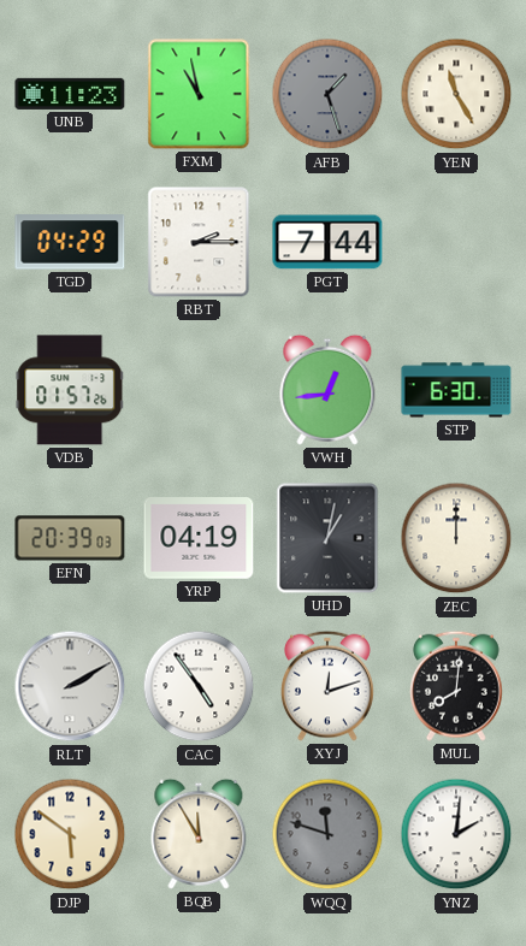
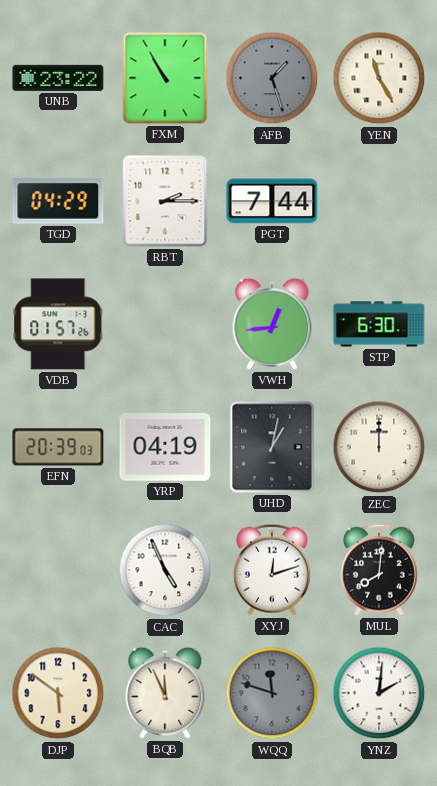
UNB: 11:23 -> 23:22
FXM: 10:58 -> 10:55
RLT: 2:10 -> none
CAC: 4:54 -> 4:56
BQB: 11:55 -> 11:56
